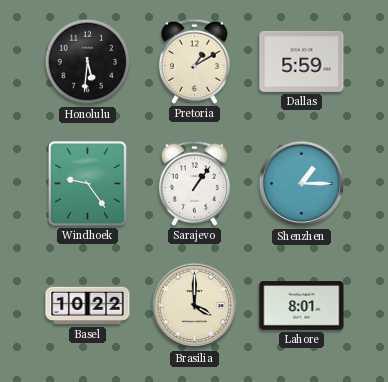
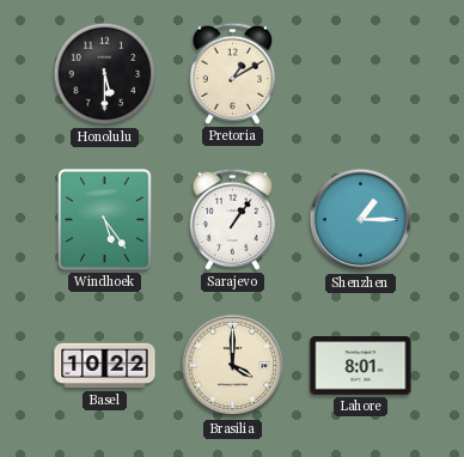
Honolulu: 5:31 -> 5:30
Dallas: 5:59 -> none
Windhoek: 9:24 -> 5:24
